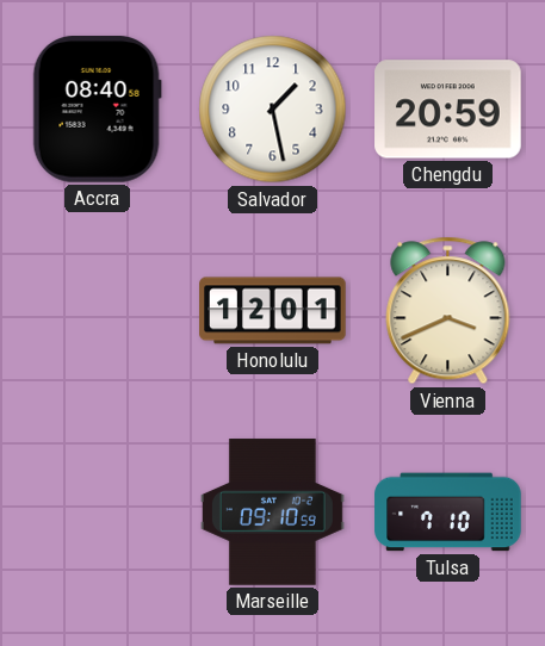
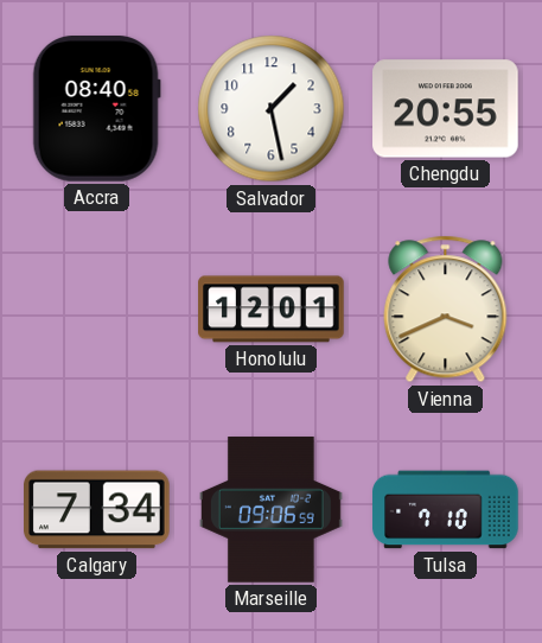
Chengdu: 20:59 -> 20:55
Calgary: none -> 7:34
Marseille: 09:10 -> 09:06
